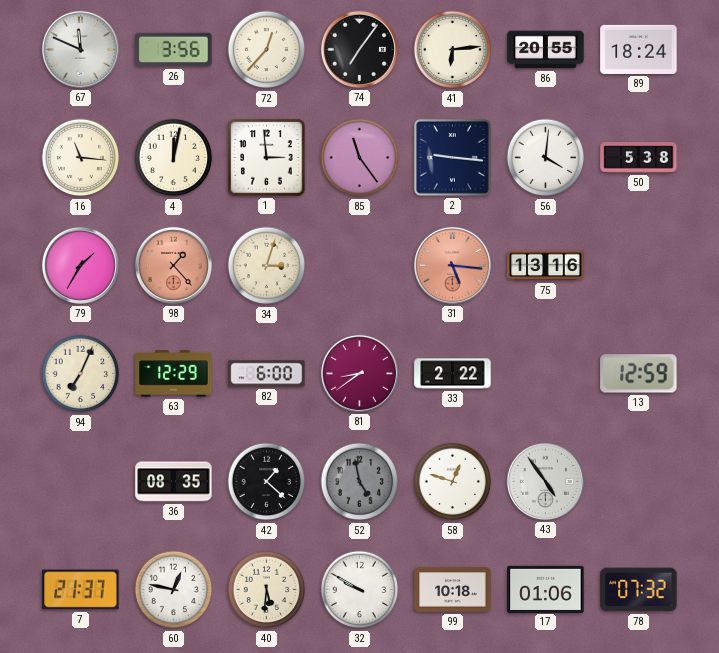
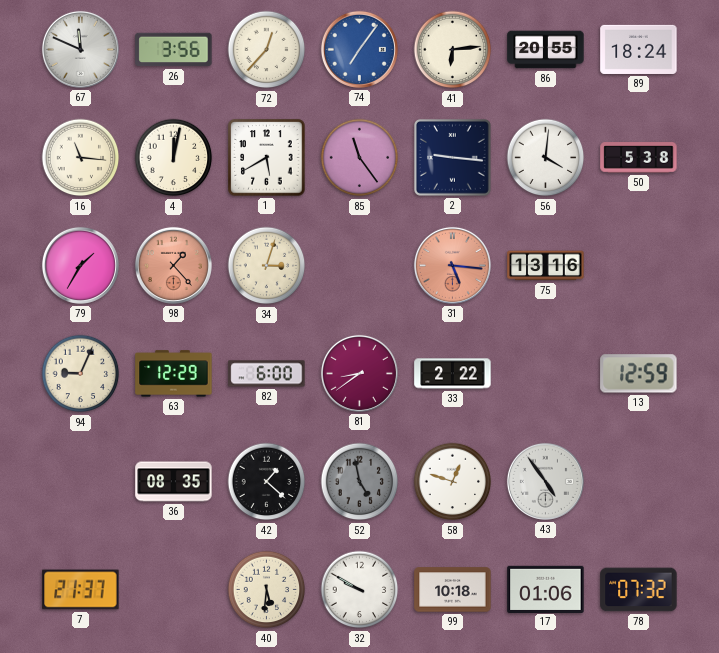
74 dial: black -> blue
1: 2:59 -> 5:40
94: 7:04 -> 9:04
60: 12:47 -> none
